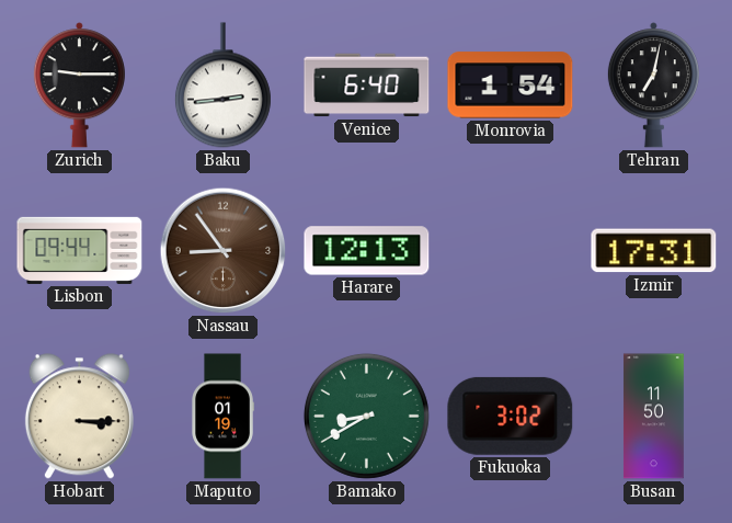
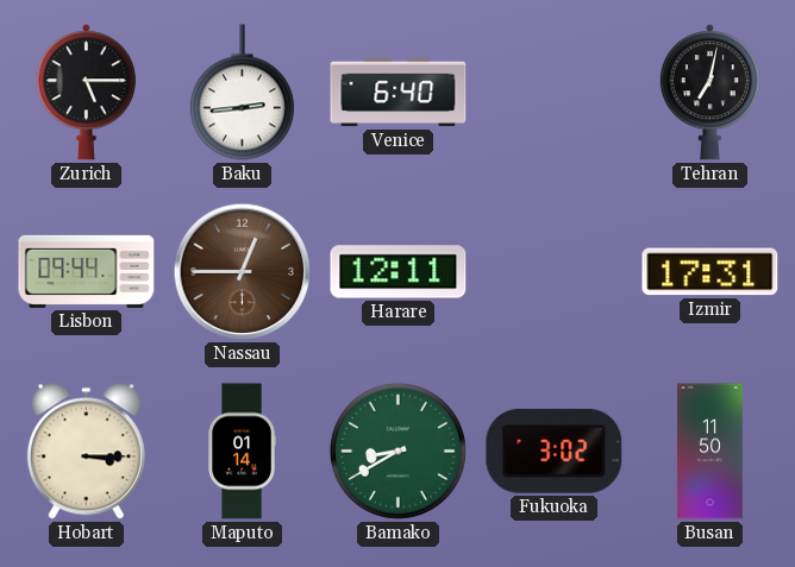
Zurich: 9:15 -> 5:15
Monrovia: 1:54 -> none
Nassau: 8:54 -> 12:45
Harare: 12:13 -> 12:11
Maputo: 01:19 -> 01:14
